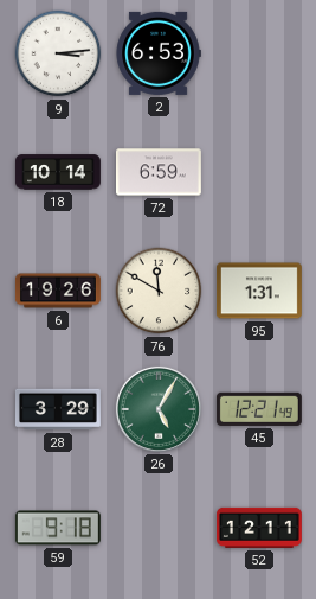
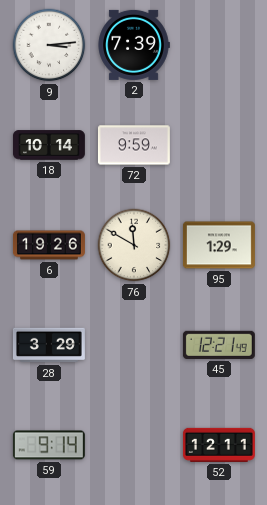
2: 6:53 -> 7:39
72: 6:59 -> 9:59
95: 1:31 -> 1:29
26: 5:05 -> none
59: 9:18 -> 9:14
